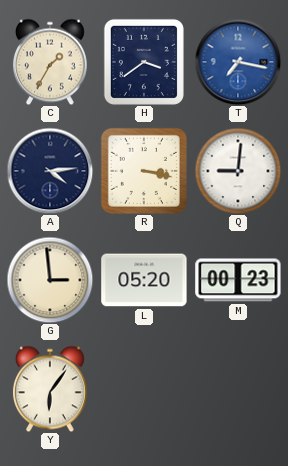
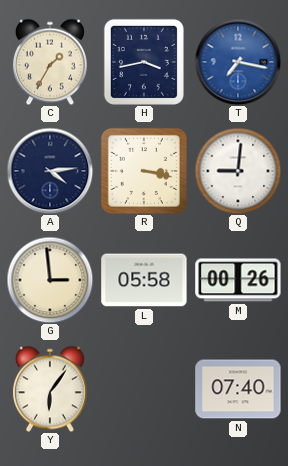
H: 3:39 -> 3:43
L: 05:20 -> 05:58
M: 00:23 -> 00:26
N: none -> 07:40
